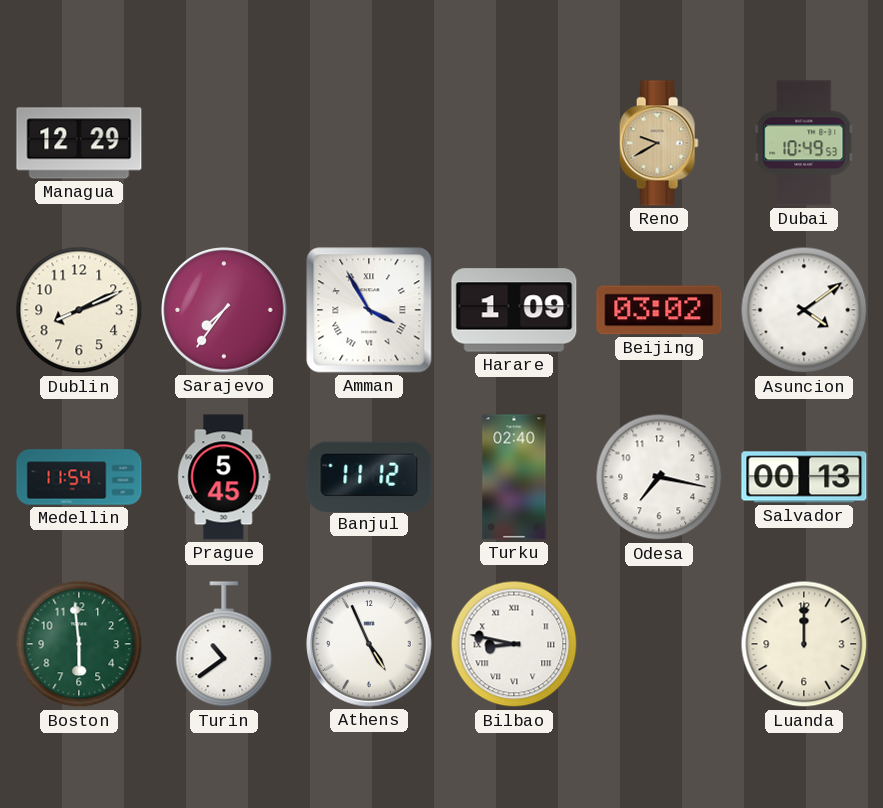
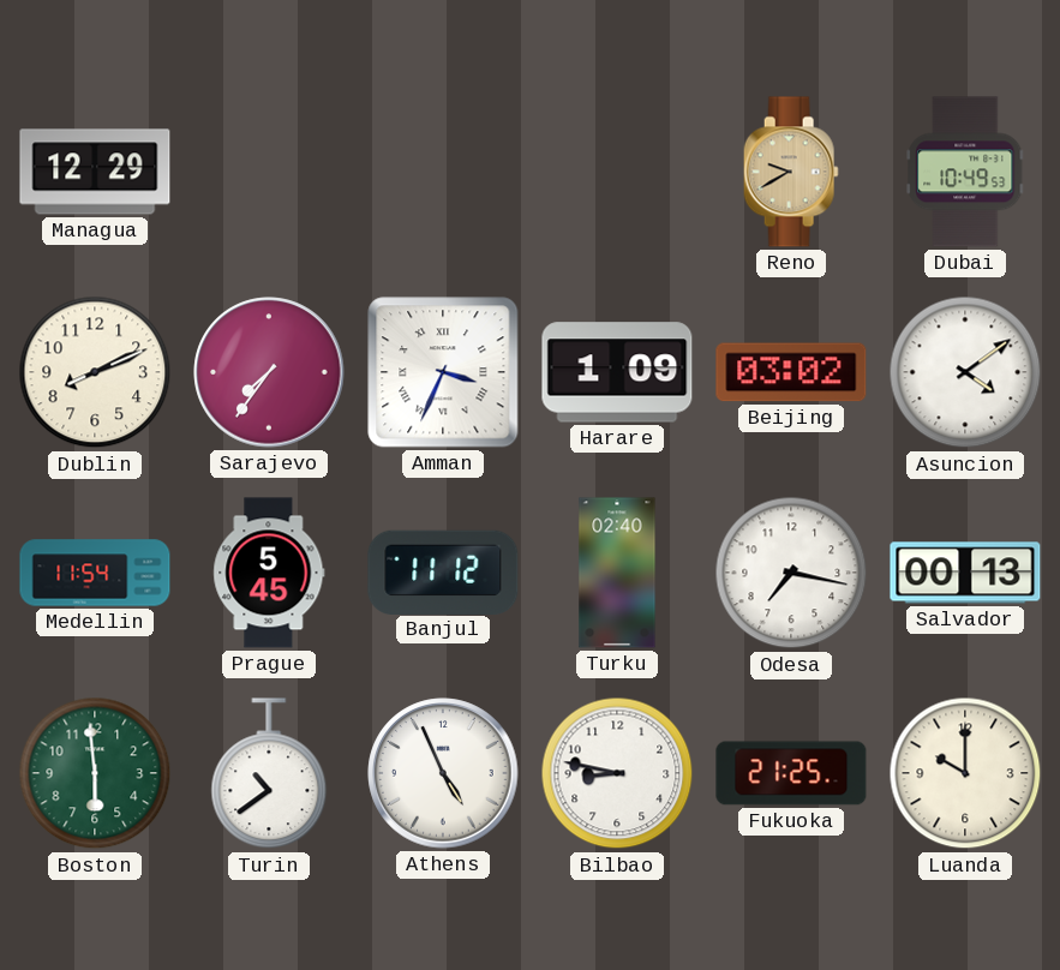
Amman: 3:55 -> 3:34
Bilbao numerals: Roman -> Arabic
Fukuoka: none -> 21:25
Luanda: 12:00 -> 10:00
